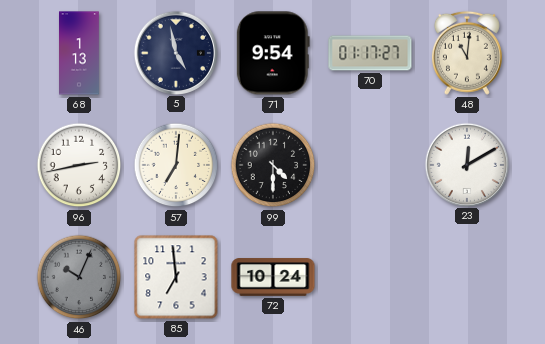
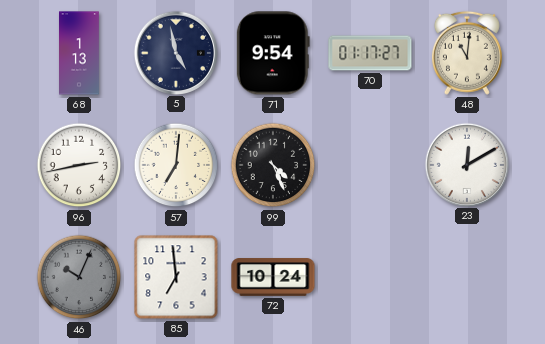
99: 4:30 -> 4:26
